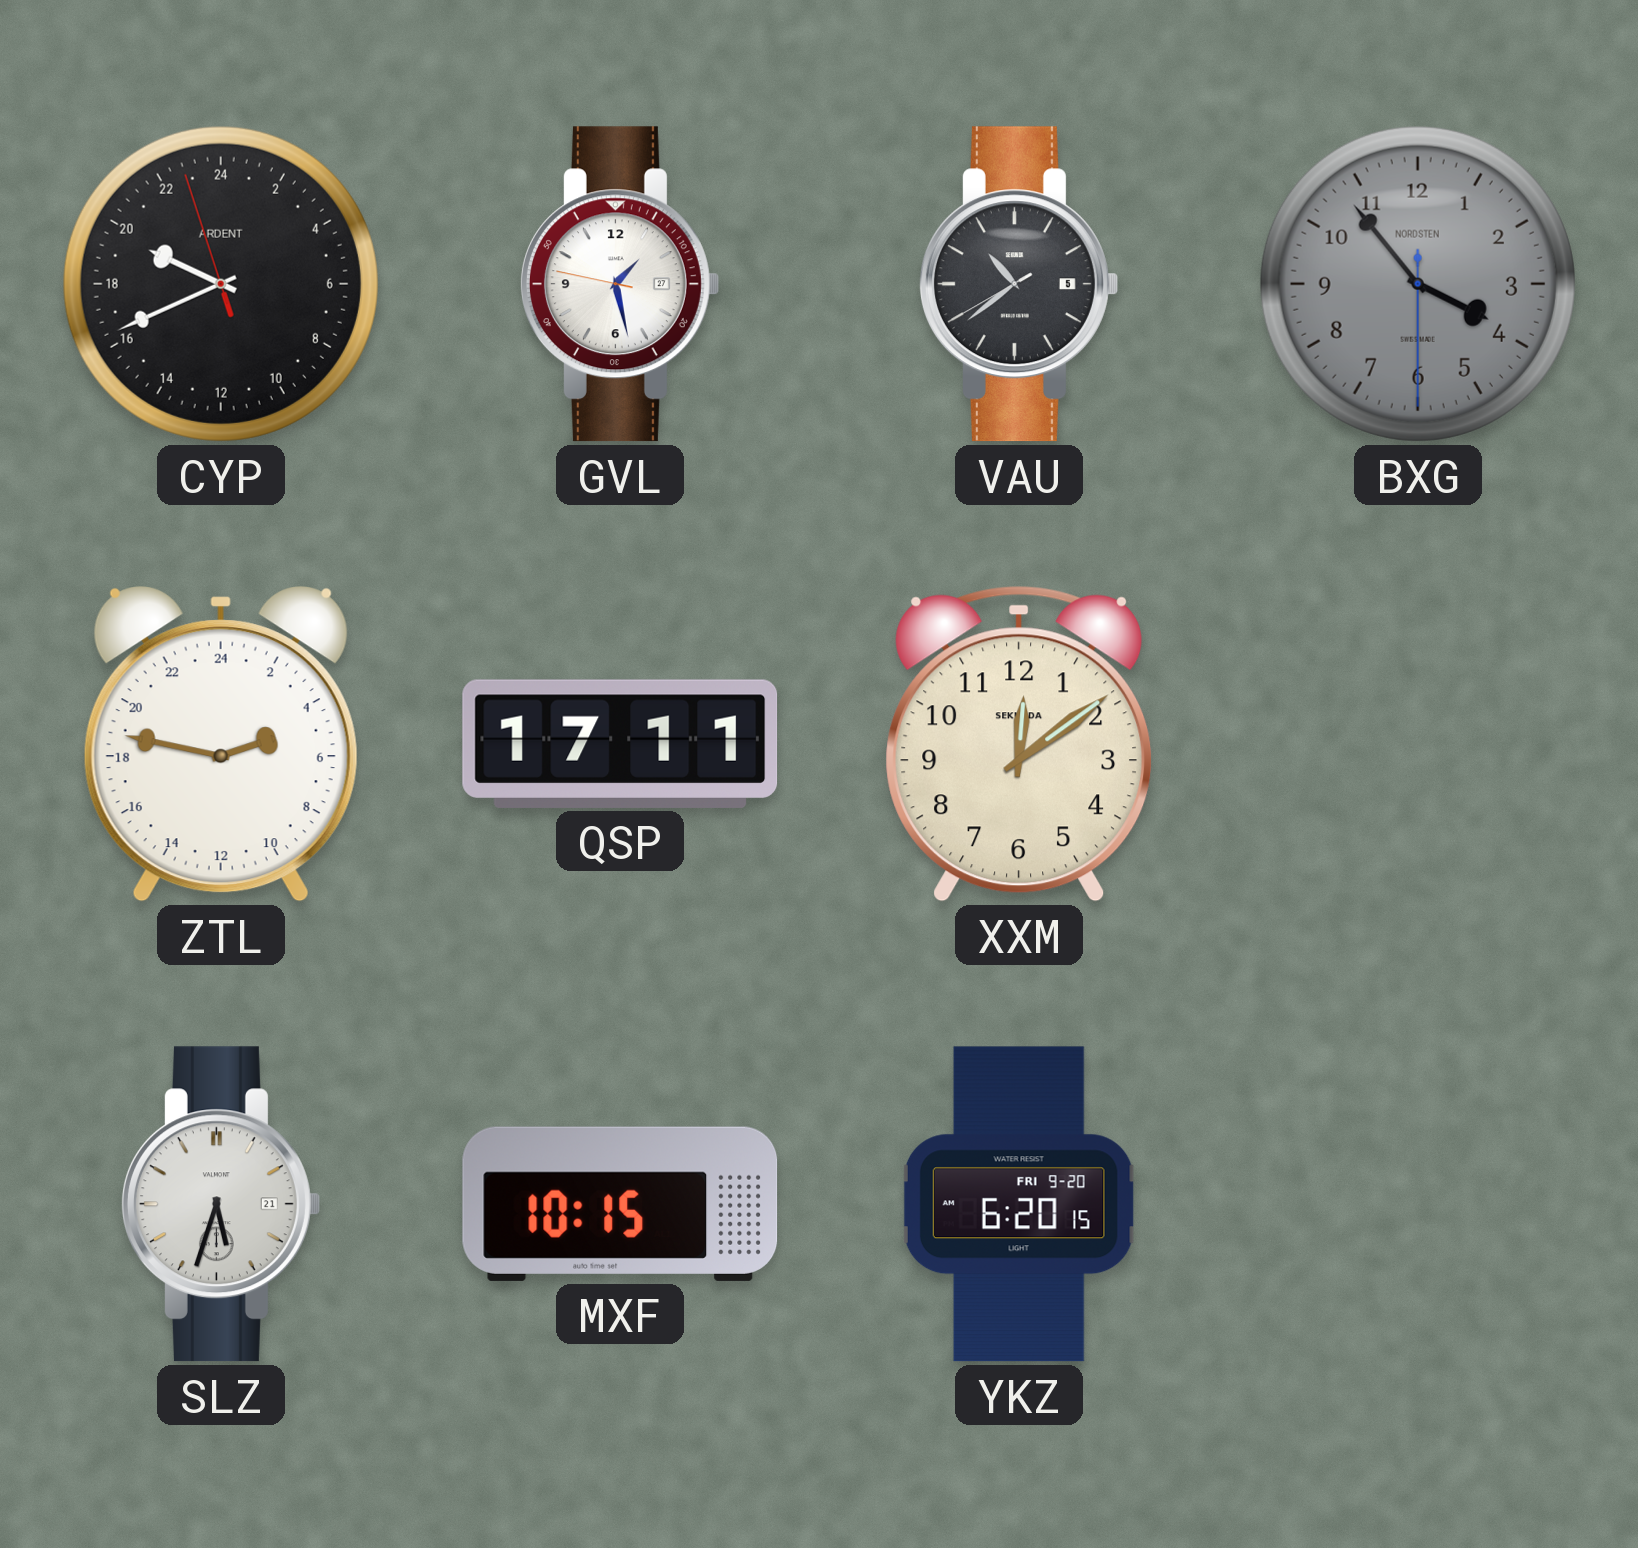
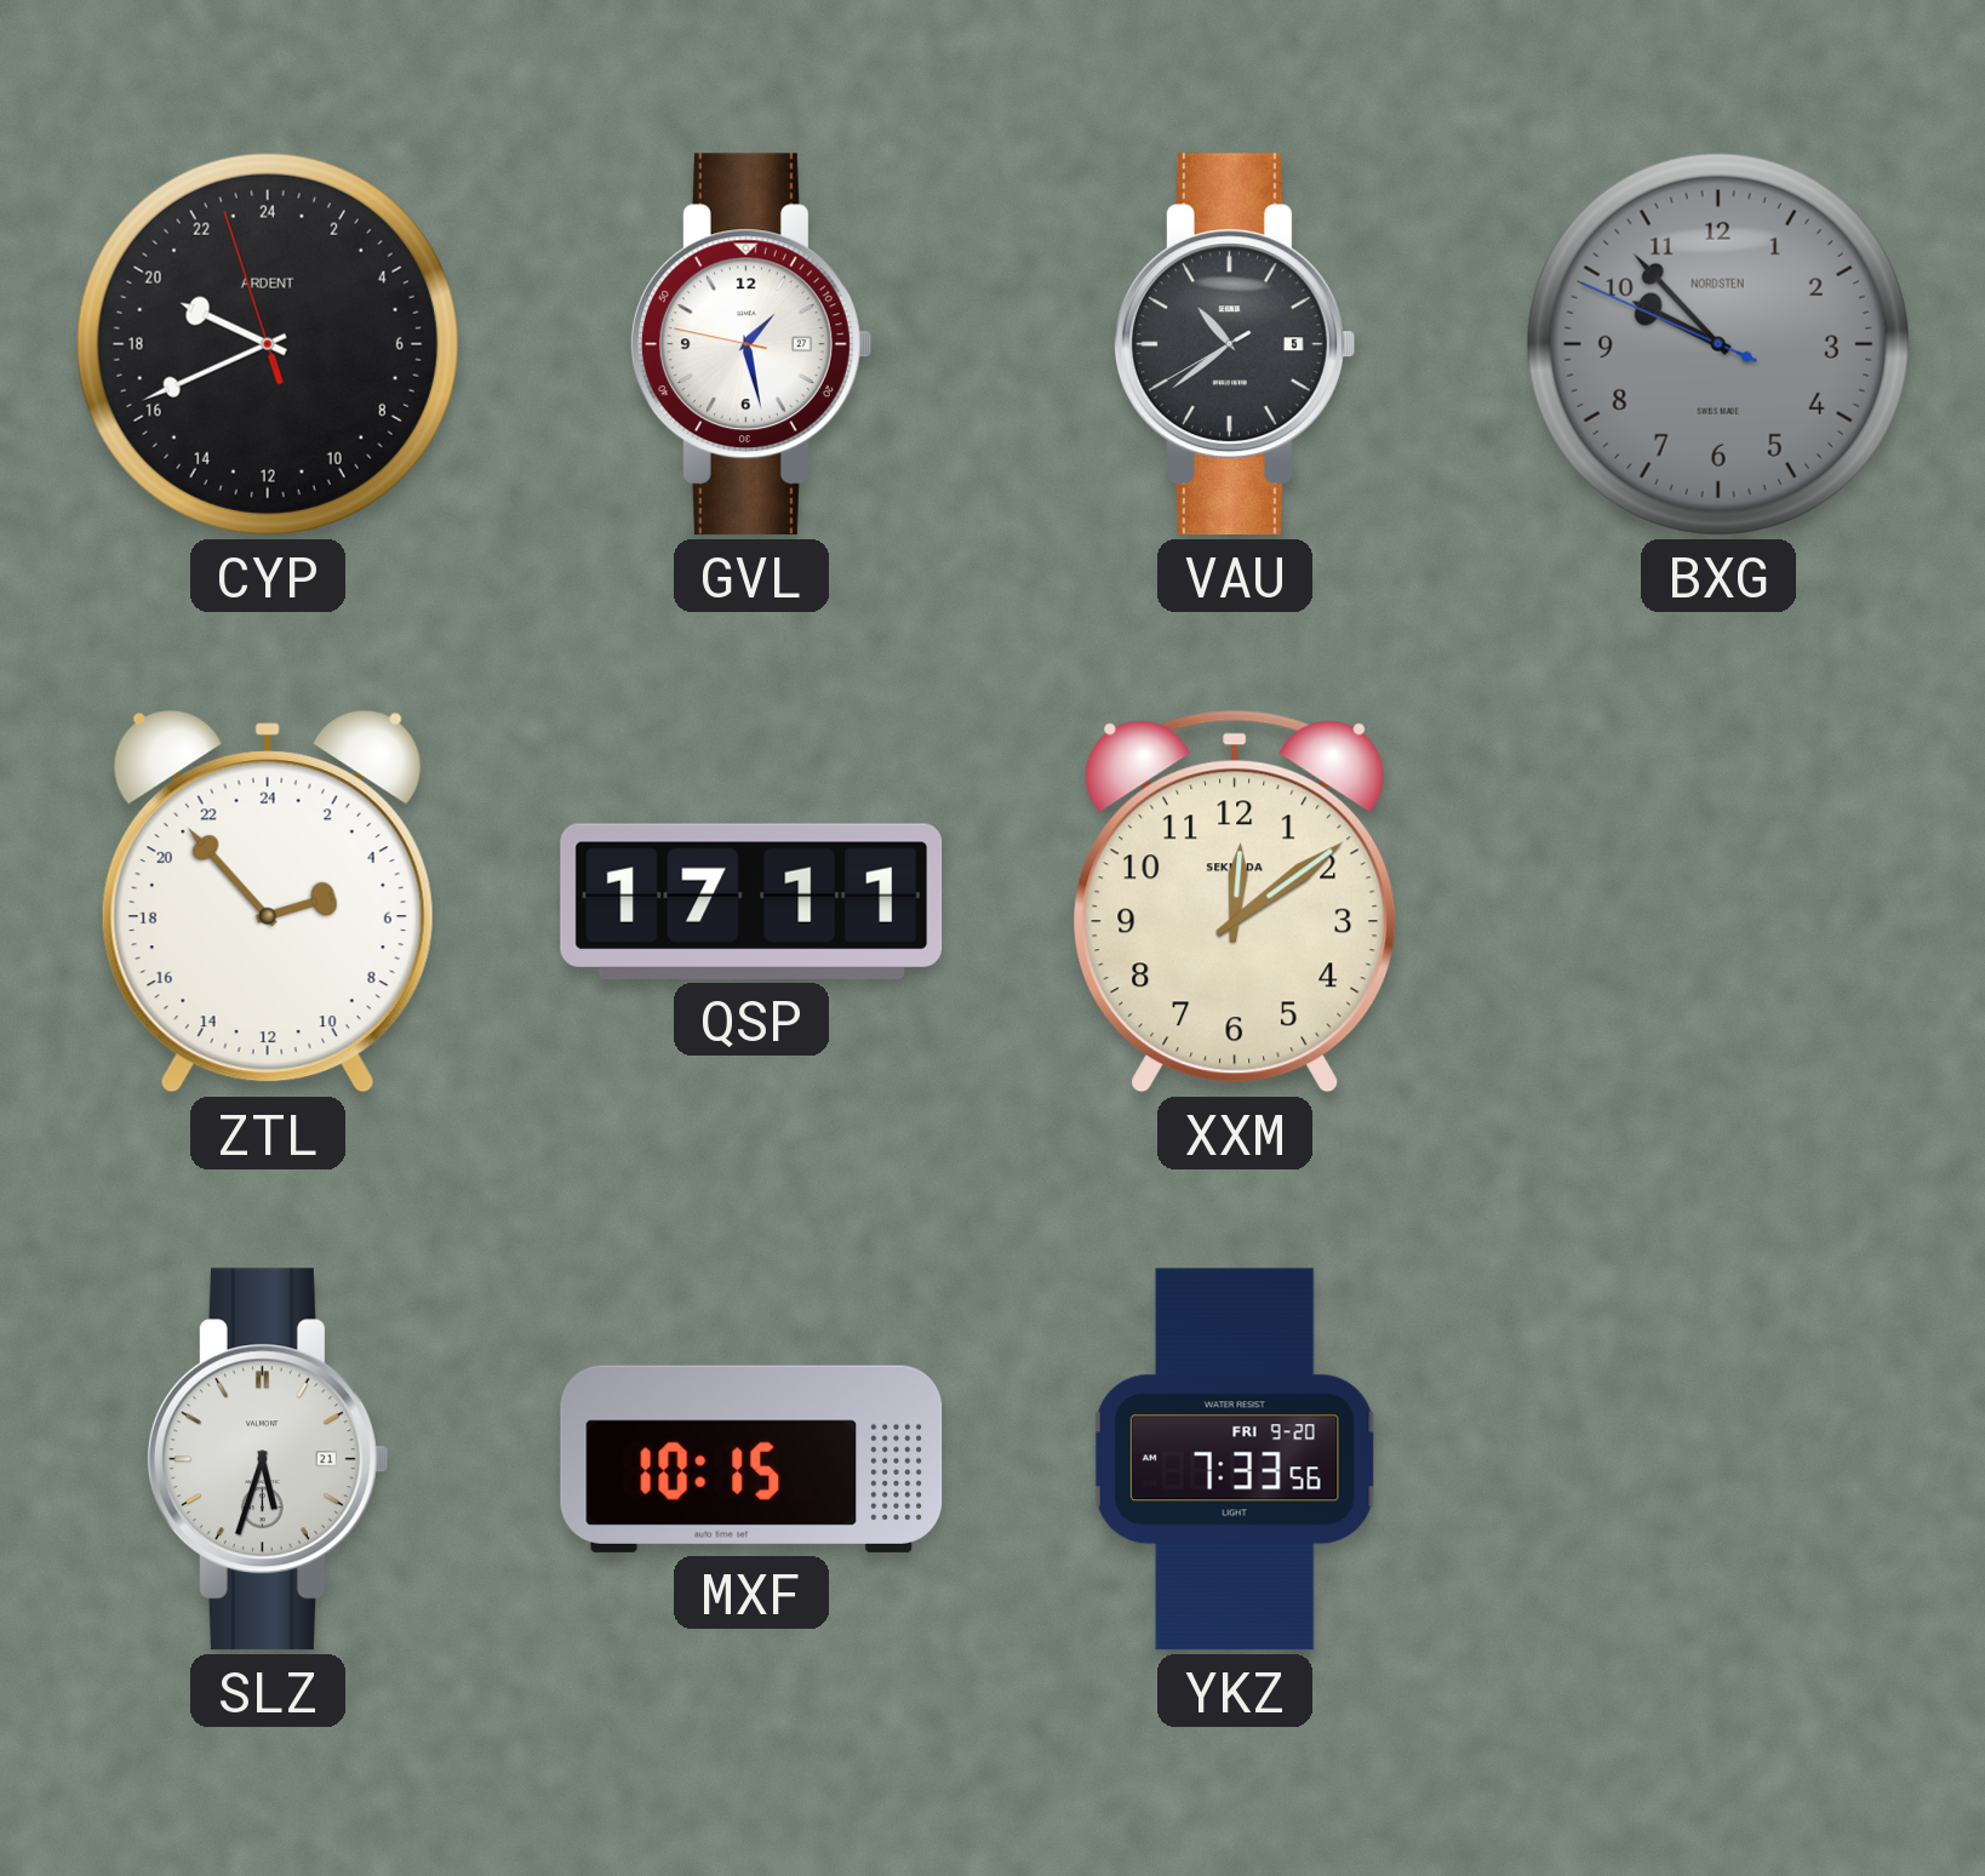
BXG: 3:53 -> 9:52
ZTL: 4:47 -> 4:53
YKZ: 6:20 -> 7:33
